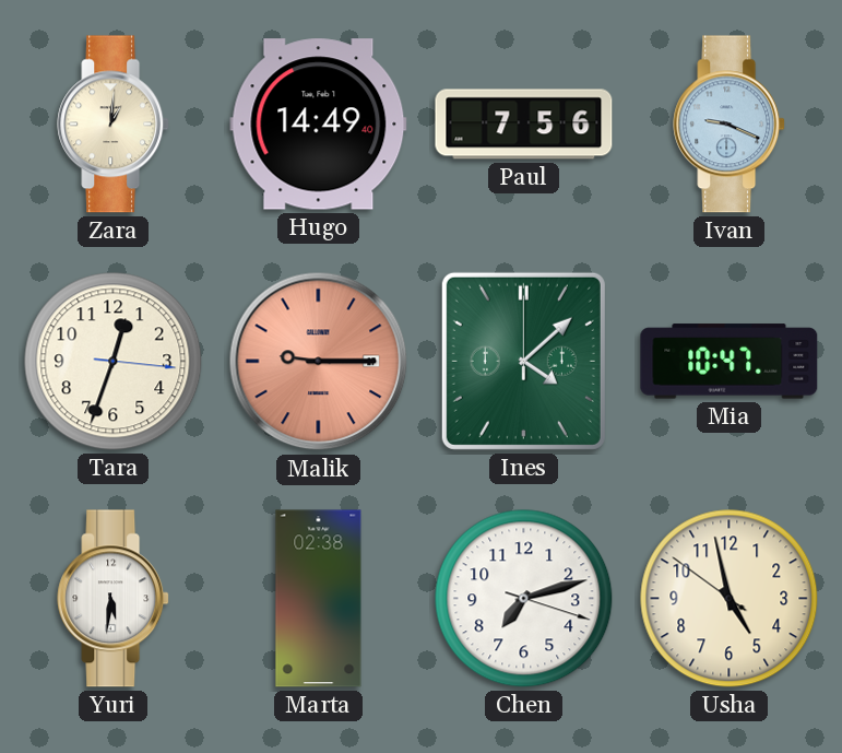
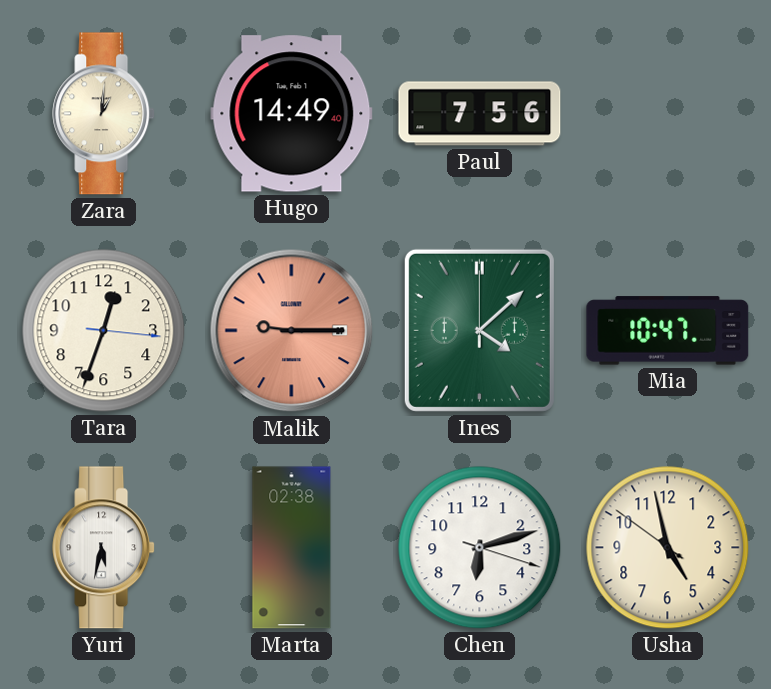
Ivan: 9:19 -> none
Yuri: 5:31 -> 5:32
Chen: 7:12 -> 6:12
